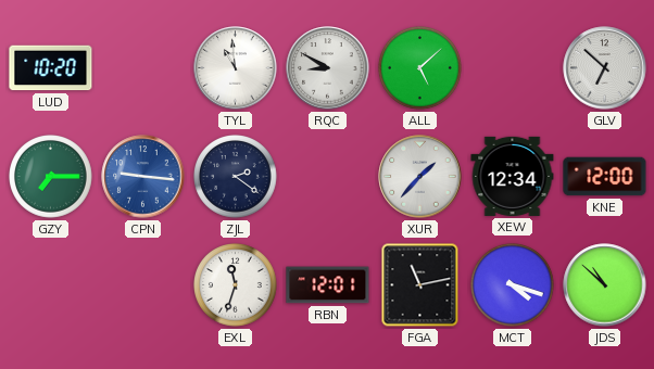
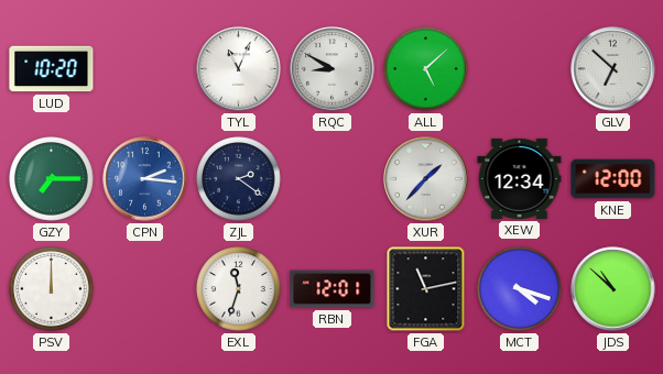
TYL: 10:59 -> 11:04
CPN: 9:16 -> 2:16
PSV: none -> 12:00
